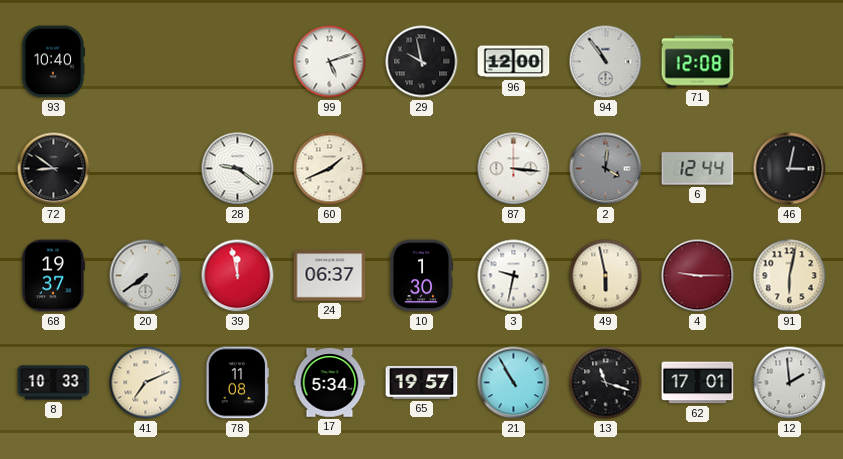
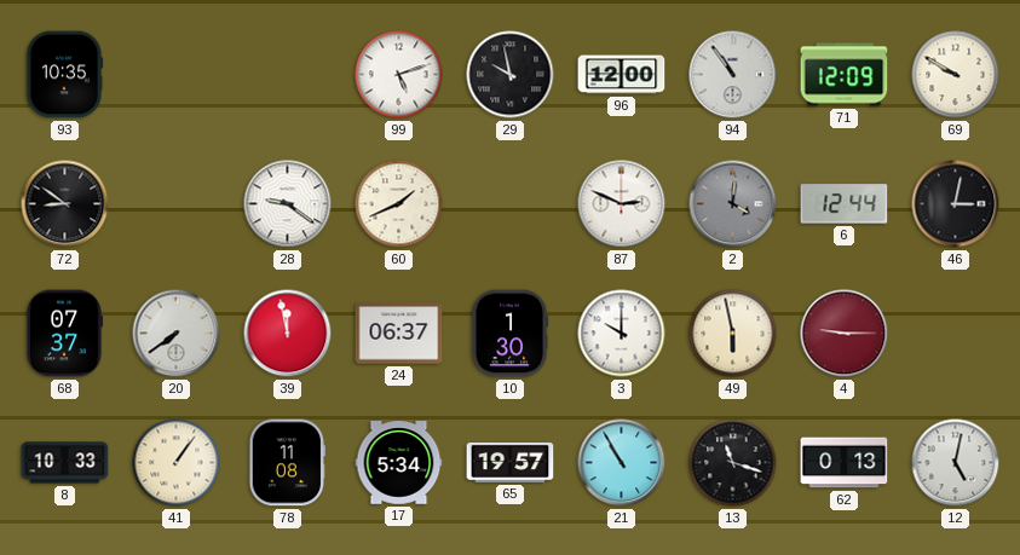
93: 10:40 -> 10:35
71: 12:08 -> 12:09
69: none -> 9:50
87: 3:16 -> 2:49
68: 19:37 -> 07:37
3: 9:32 -> 10:00
91: 6:02 -> none
41: 7:11 -> 1:06
62: 17:01 -> 0:13
12: 1:59 -> 5:02
